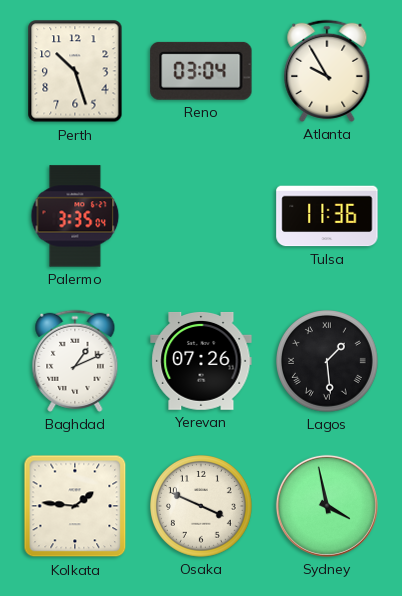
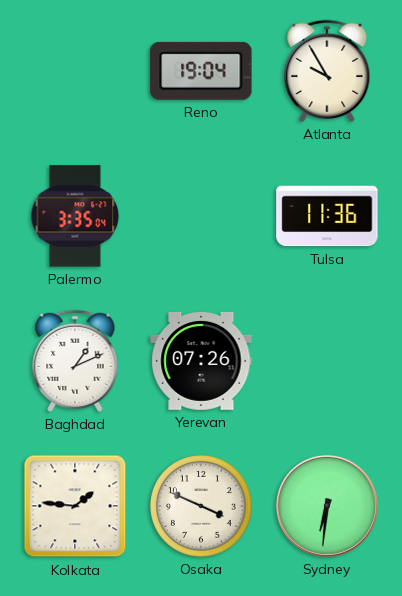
Perth: 10:27 -> none
Reno: 03:04 -> 19:04
Lagos: 1:29 -> none
Sydney: 3:58 -> 6:31
